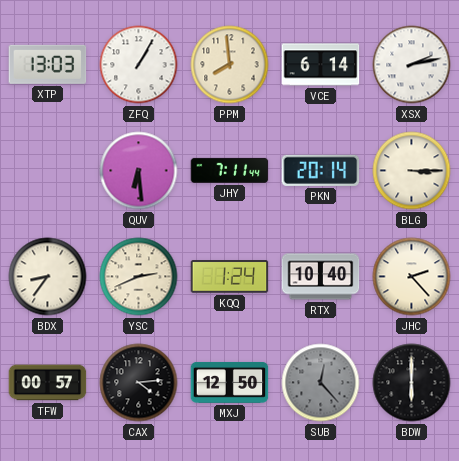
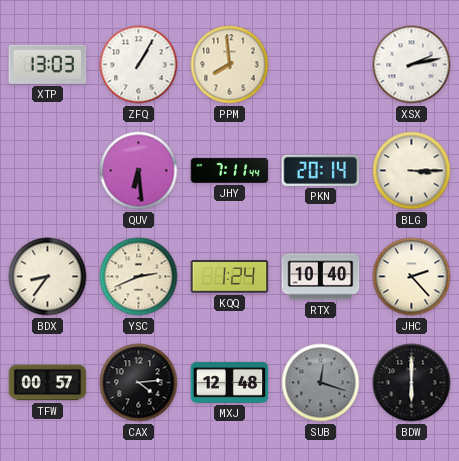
VCE: 6:14 -> none
MXJ: 12:50 -> 12:48
SUB: 12:23 -> 12:18
